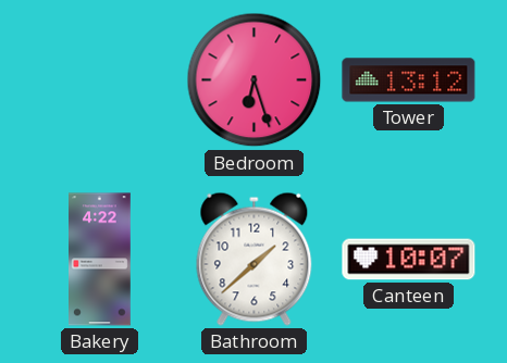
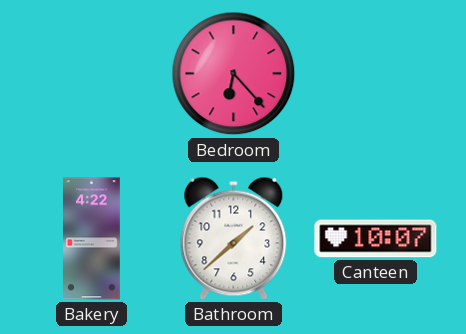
Bedroom: 6:27 -> 6:23
Tower: 13:12 -> none
